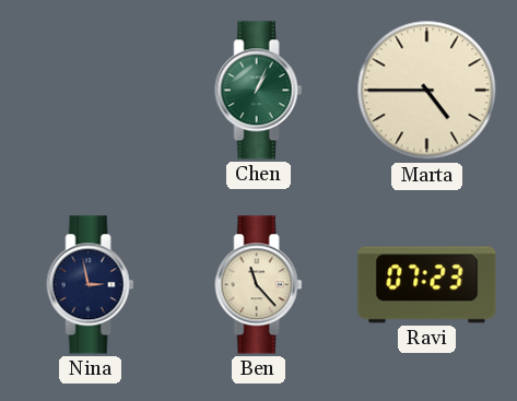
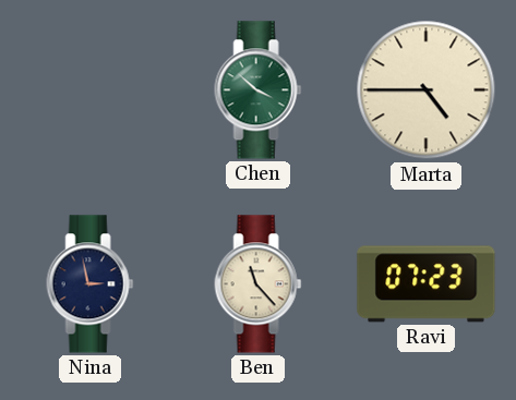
Chen: 1:04 -> 3:52
